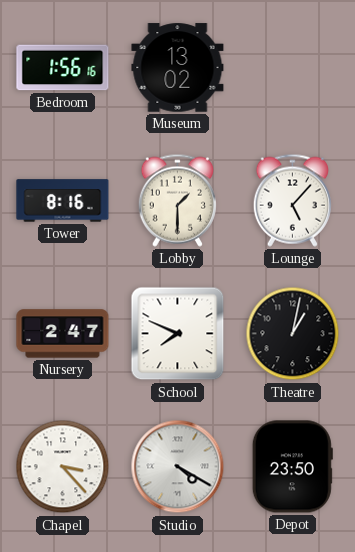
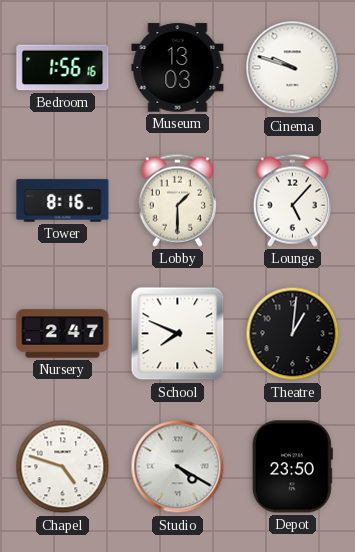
Museum: 13:02 -> 13:03
Cinema: none -> 9:48
Theatre: 1:02 -> 1:01
Chapel: 3:23 -> 4:48
